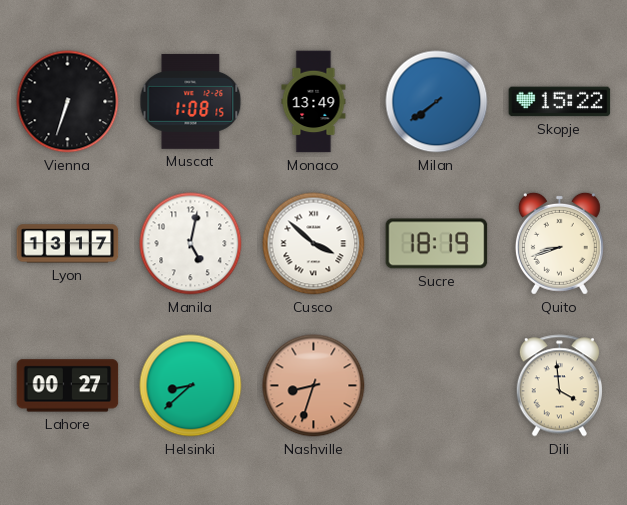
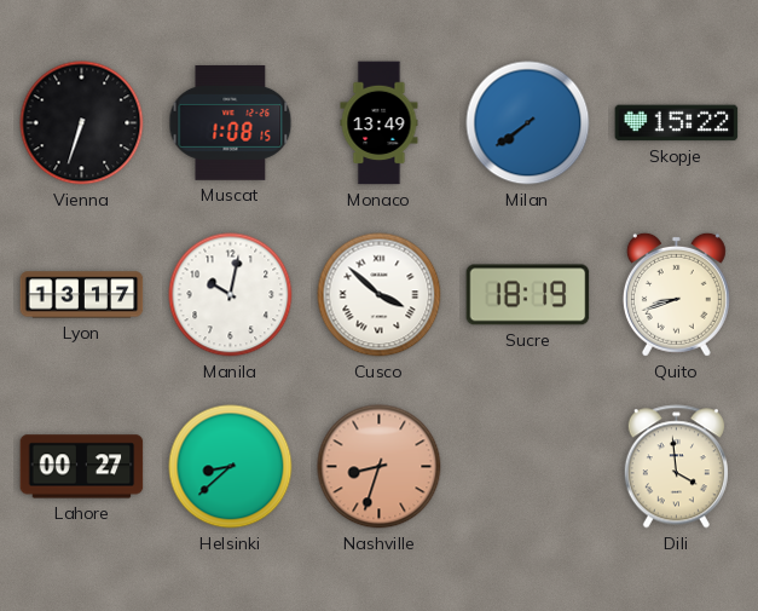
Manila: 5:02 -> 10:02
